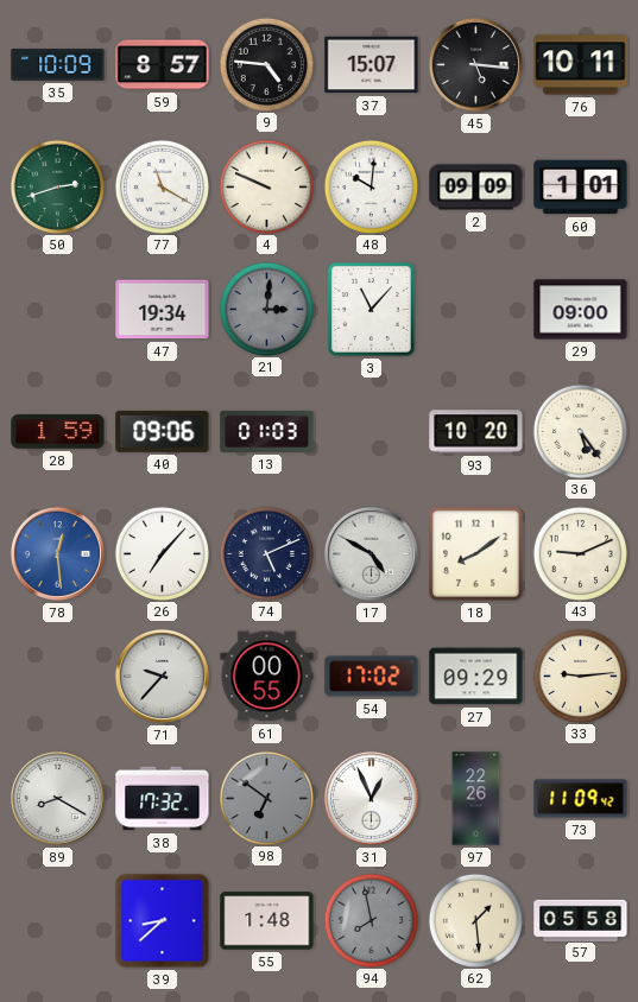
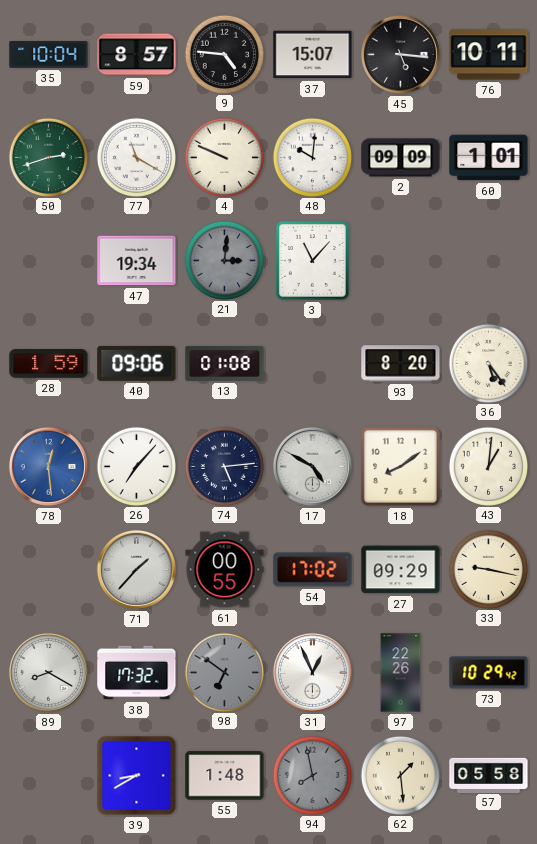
35: 10:09 -> 10:04
29: 09:00 -> none
13: 01:03 -> 01:08
93: 10:20 -> 8:20
74: 5:11 -> 5:14
43: 9:11 -> 1:01
71: 9:37 -> 1:37
33: 9:14 -> 9:17
73: 11:09 -> 10:29
39: 8:38 -> 8:40
